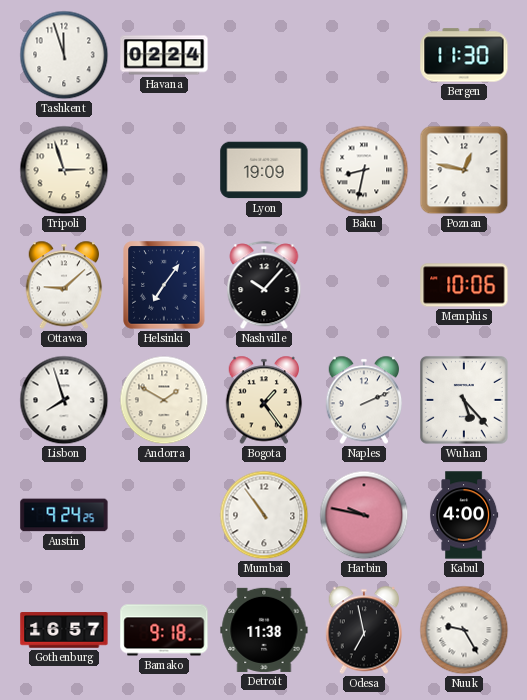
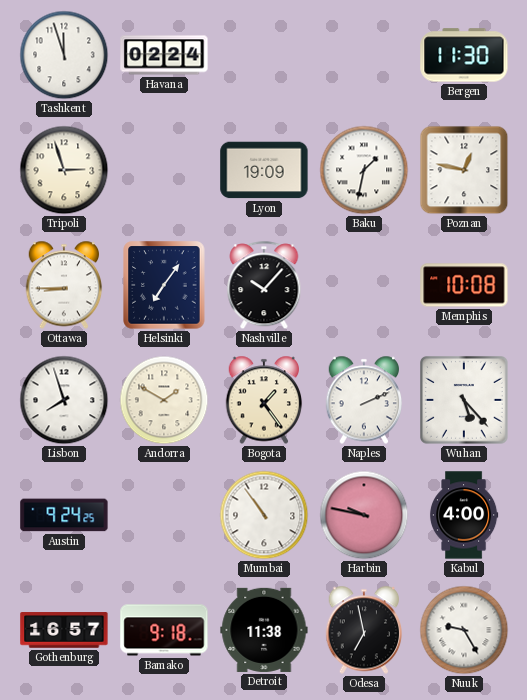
Baku: 8:32 -> 1:32
Ottawa: 9:08 -> 8:45
Memphis: 10:06 -> 10:08
